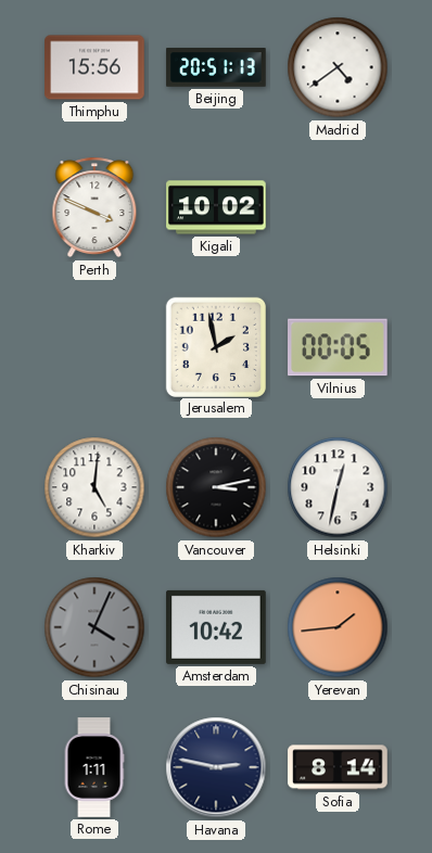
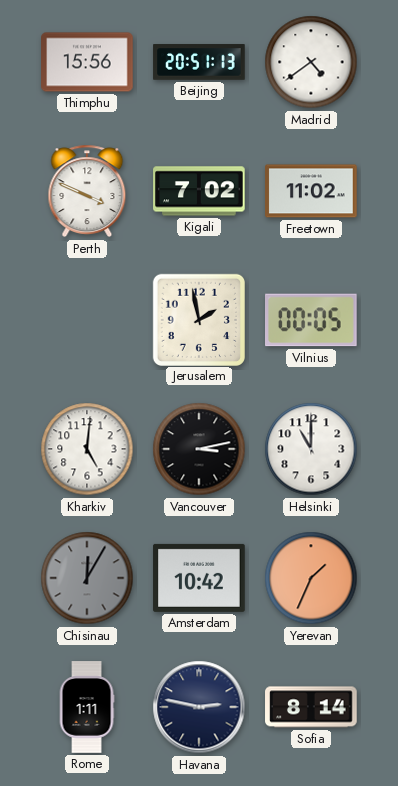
Kigali: 10:02 -> 7:02
Freetown: none -> 11:02
Helsinki: 12:32 -> 11:00
Chisinau: 4:04 -> 12:05
Yerevan: 1:44 -> 1:34
